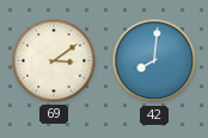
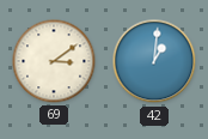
42: 8:01 -> 1:01
